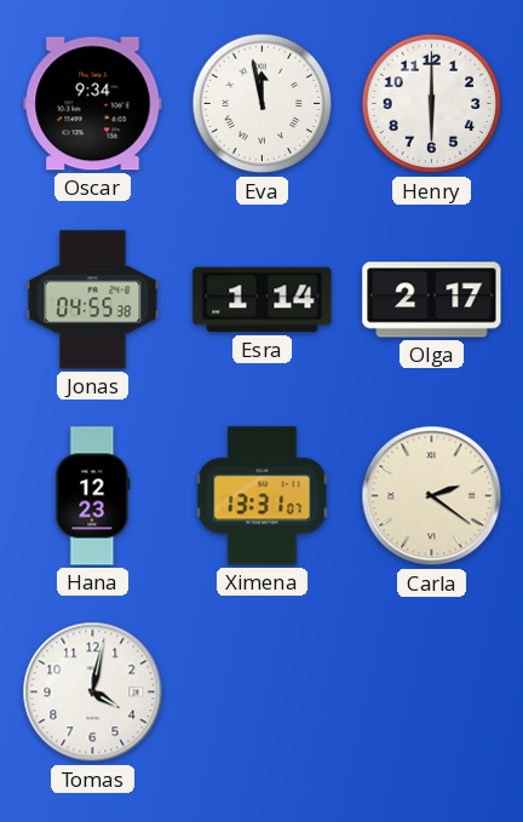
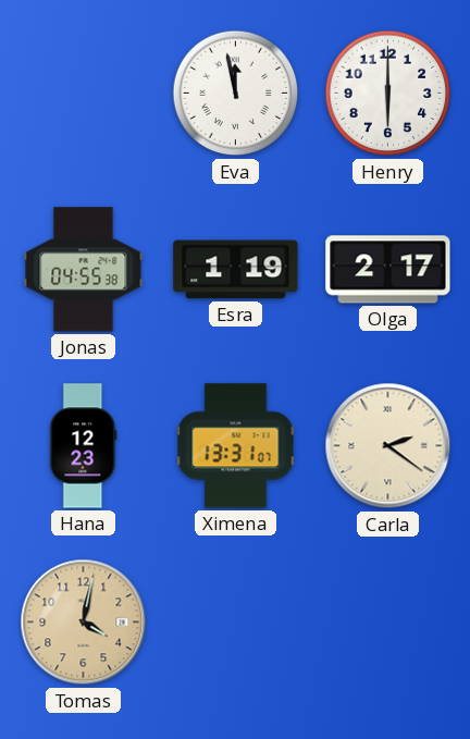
Oscar: 9:34 -> none
Esra: 1:14 -> 1:19
Tomas dial: white -> champagne
